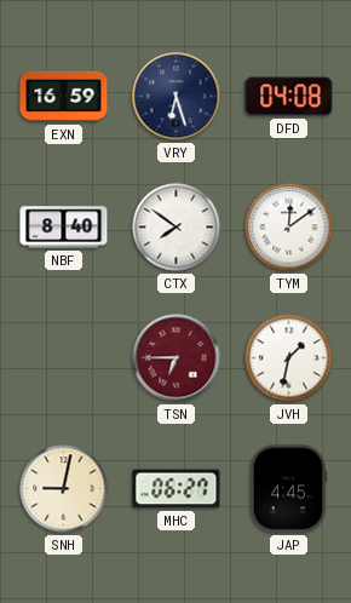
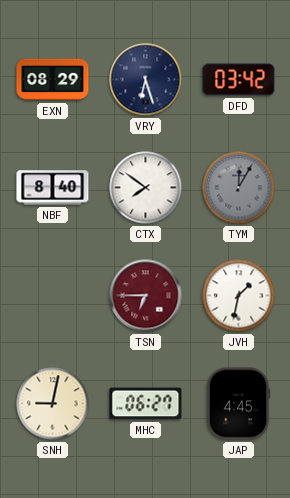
EXN: 16:59 -> 08:29
DFD: 04:08 -> 03:42
TYM: 12:09 -> 12:05
TYM dial: white -> grey
